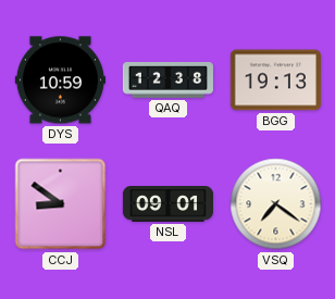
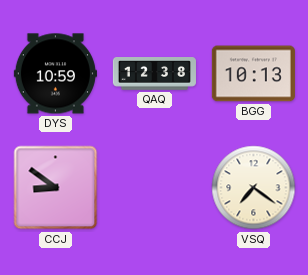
BGG: 19:13 -> 10:13
NSL: 09:01 -> none
